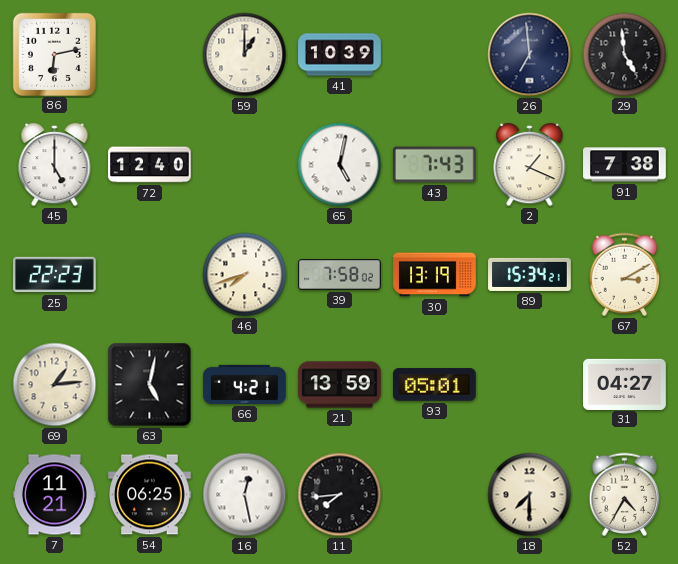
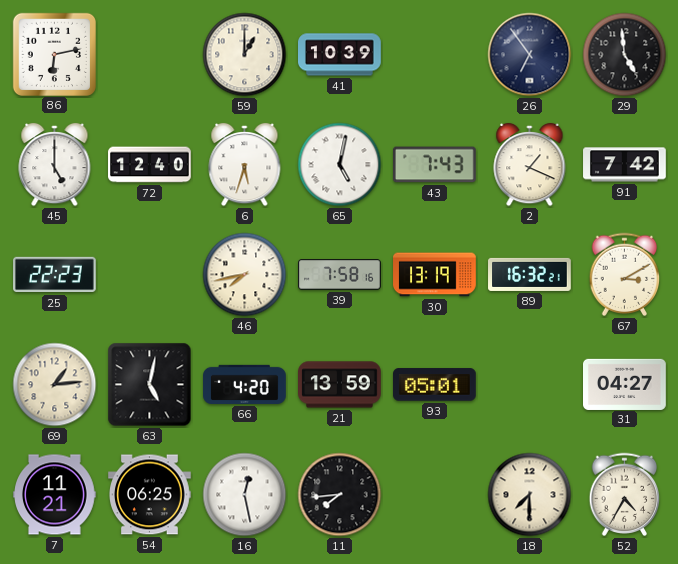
26: 6:59 -> 6:54
6: none -> 5:33
91: 7:38 -> 7:42
46: 7:42 -> 7:43
39: 7:58:02 -> 7:58:16
89: 15:34 -> 16:32
66: 4:21 -> 4:20
